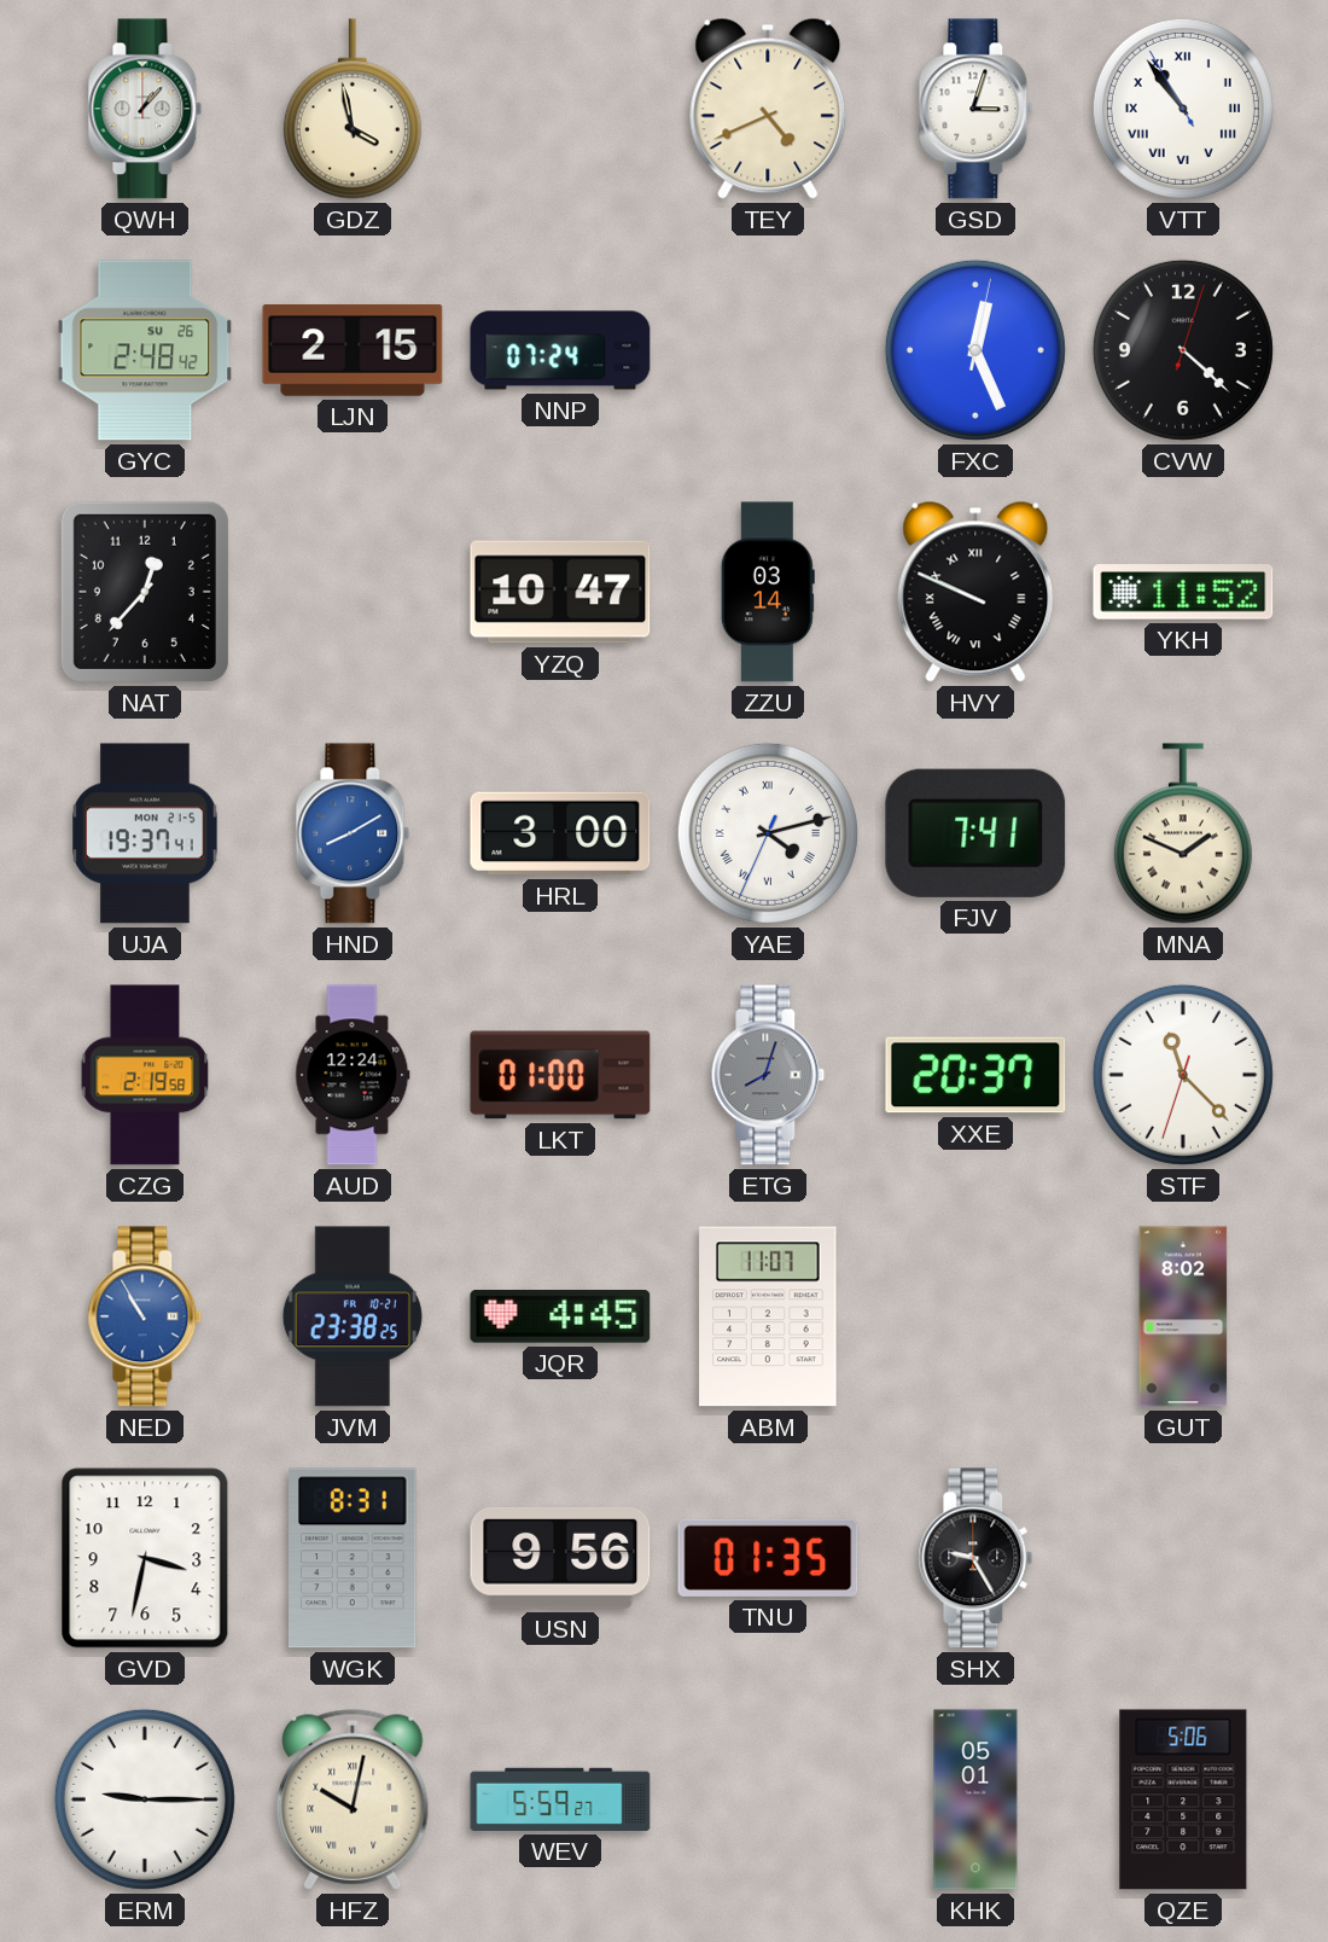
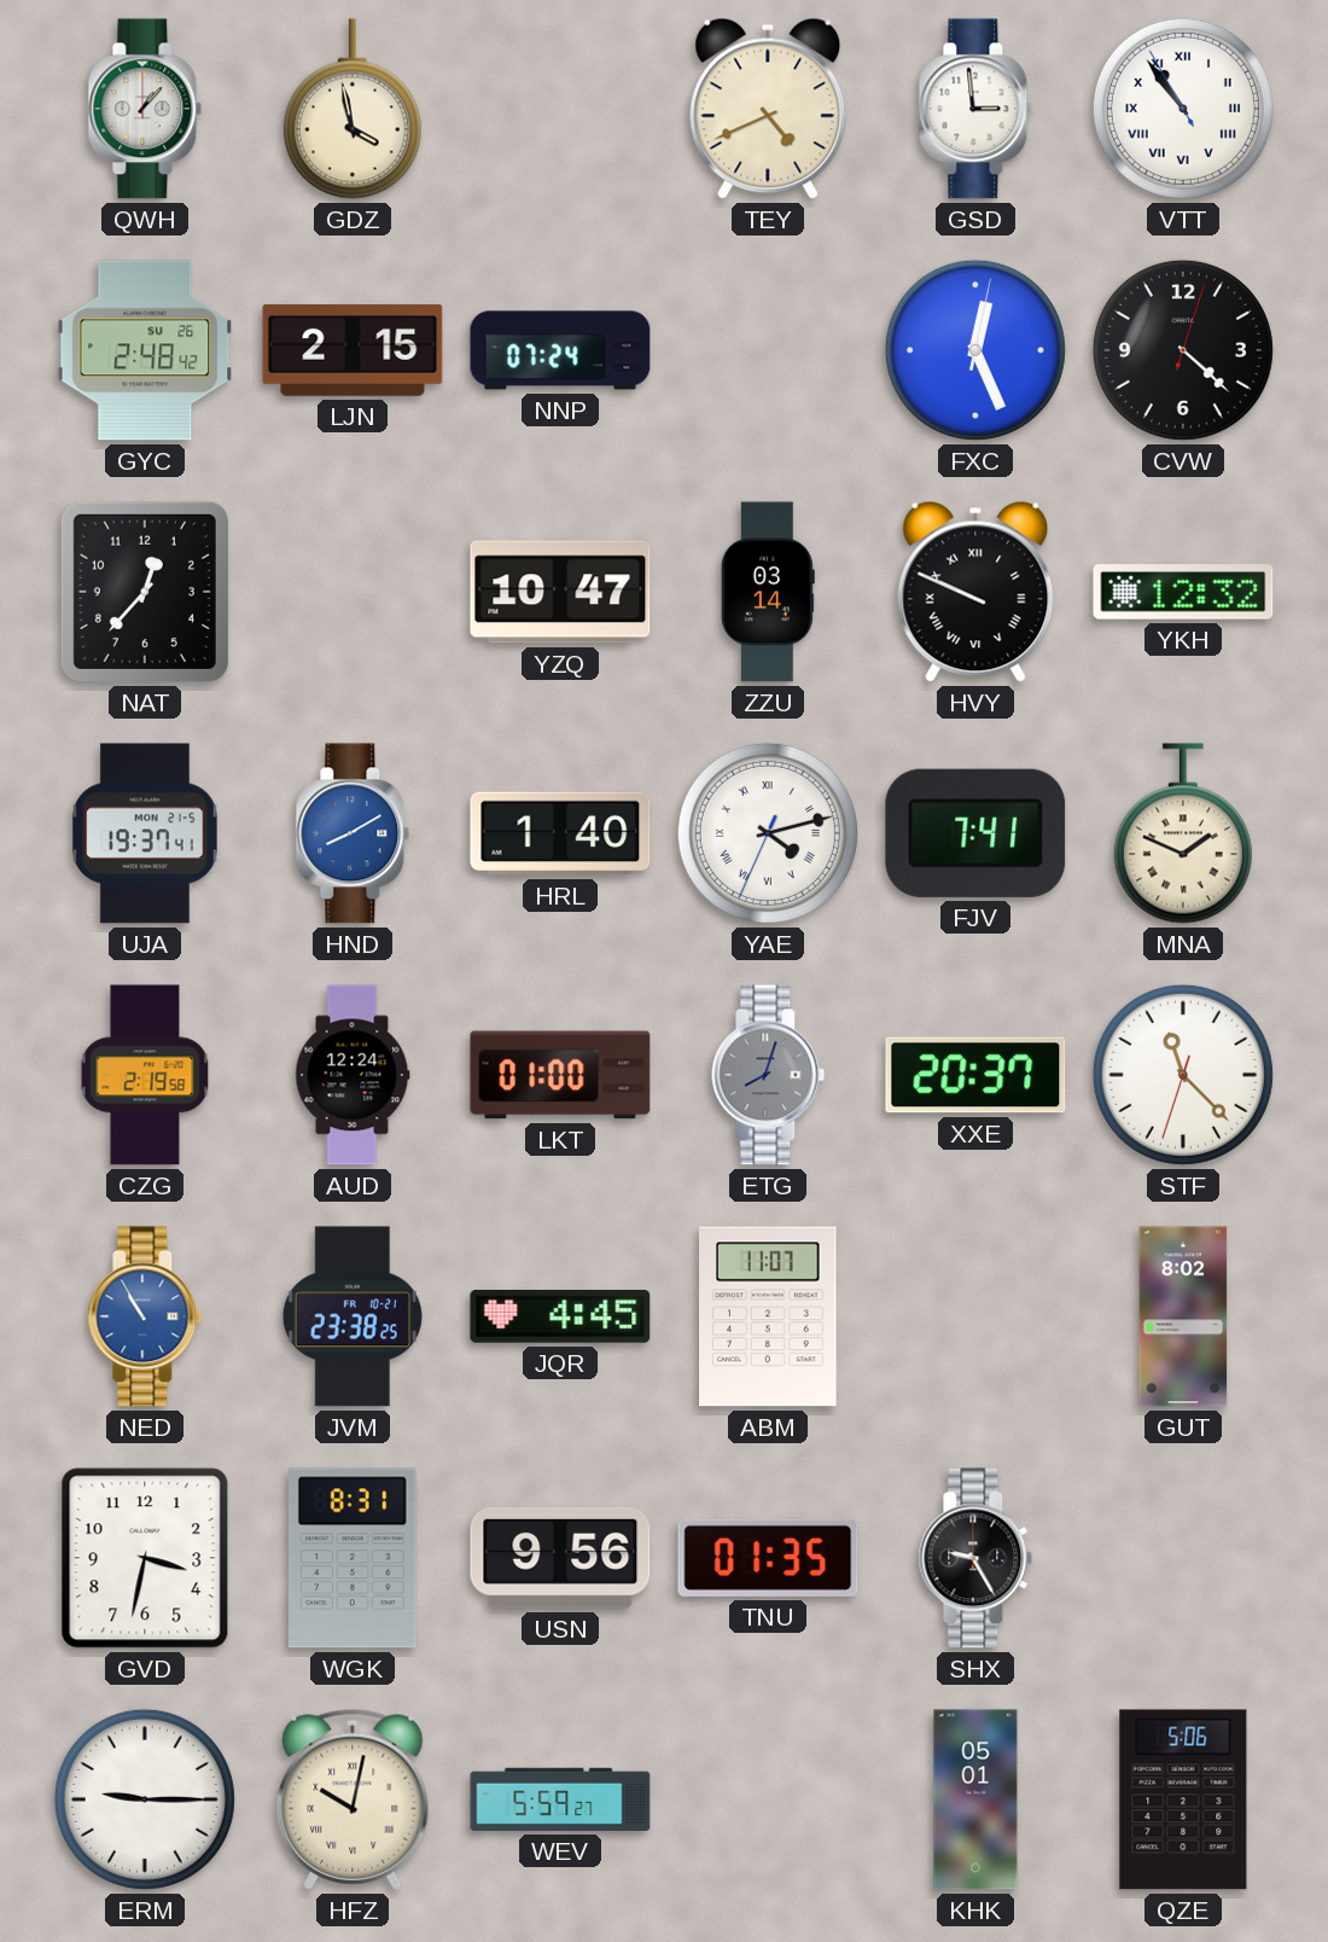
GSD: 3:03 -> 2:59
YKH: 11:52 -> 12:32
HRL: 3:00 -> 1:40
